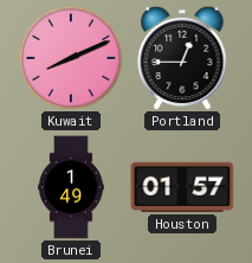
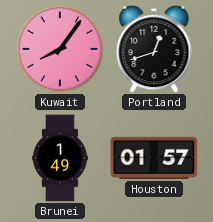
Kuwait: 8:11 -> 8:06
Portland: 12:45 -> 12:42
